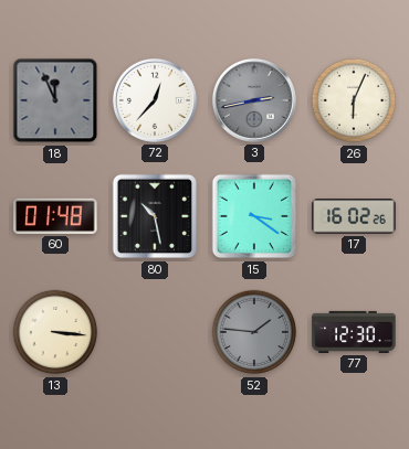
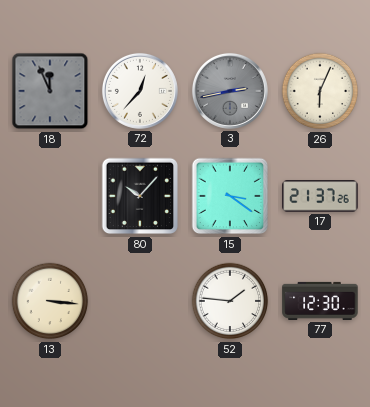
60: 01:48 -> none
80: 10:28 -> 10:07
17: 16:02 -> 21:37
52 dial: grey -> white
